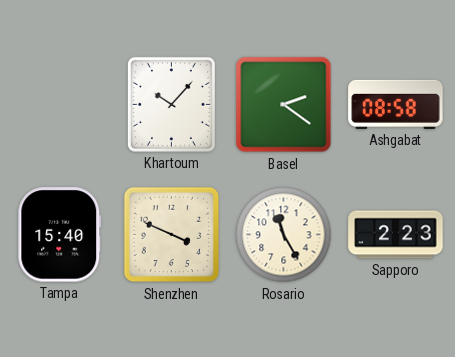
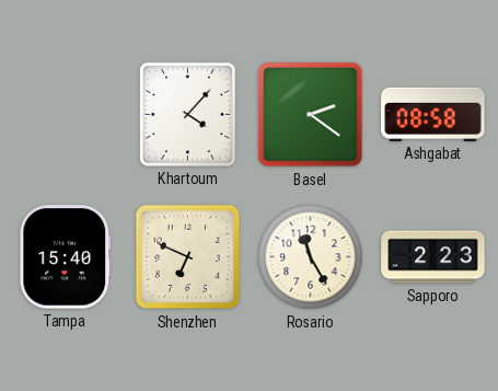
Khartoum: 10:07 -> 4:07
Shenzhen: 3:49 -> 6:49
